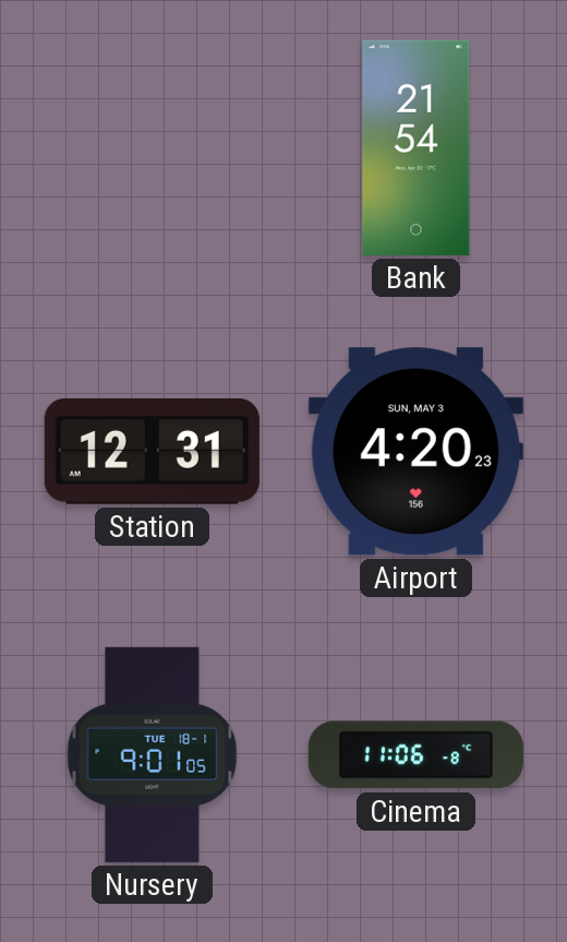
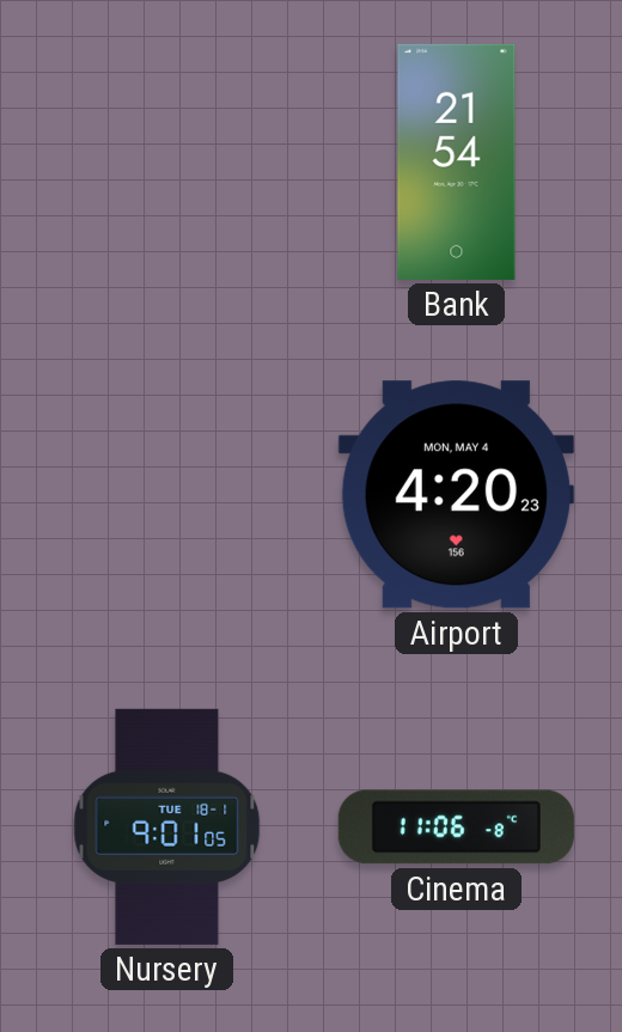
Station: 12:31 -> none
Airport date: SUN, MAY 3 -> MON, MAY 4
